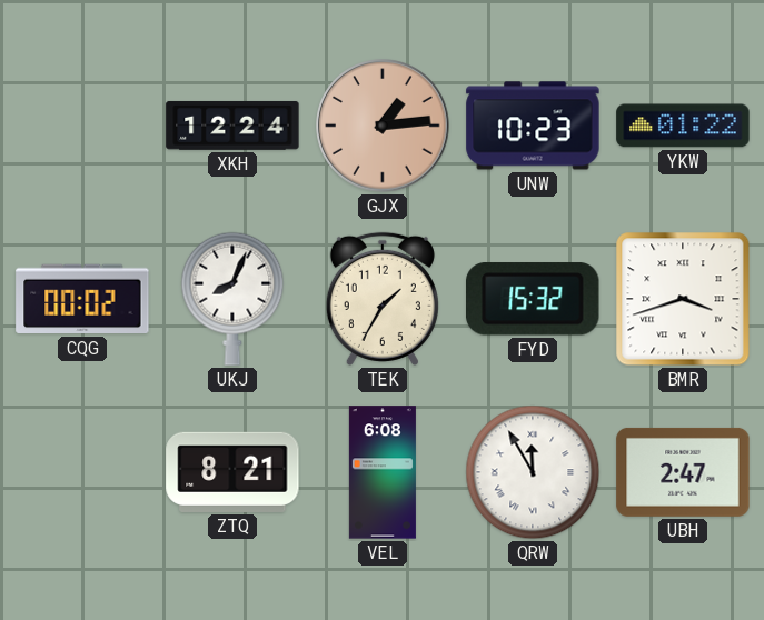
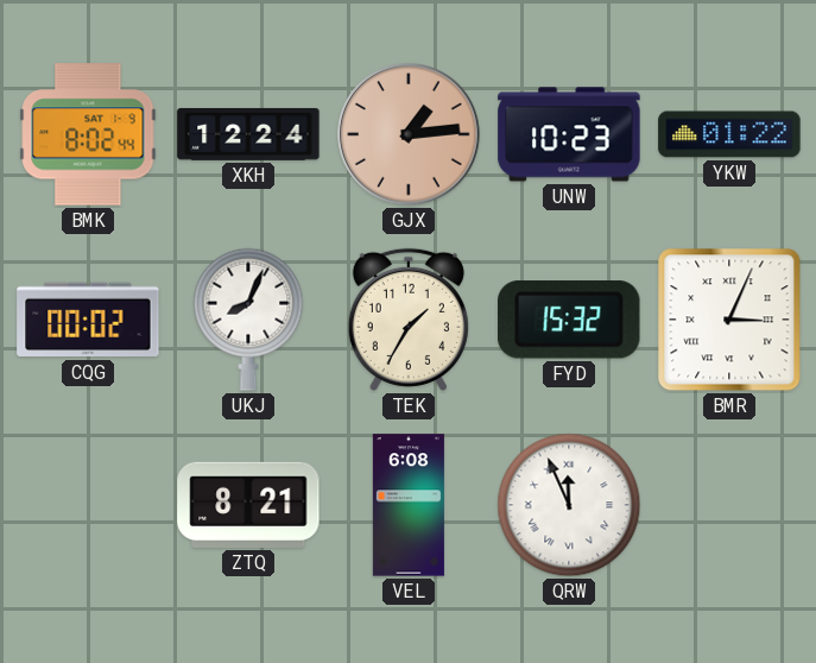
BMK: none -> 8:02
BMR: 3:42 -> 3:04
QRW: 11:55 -> 11:56
UBH: 2:47 -> none
